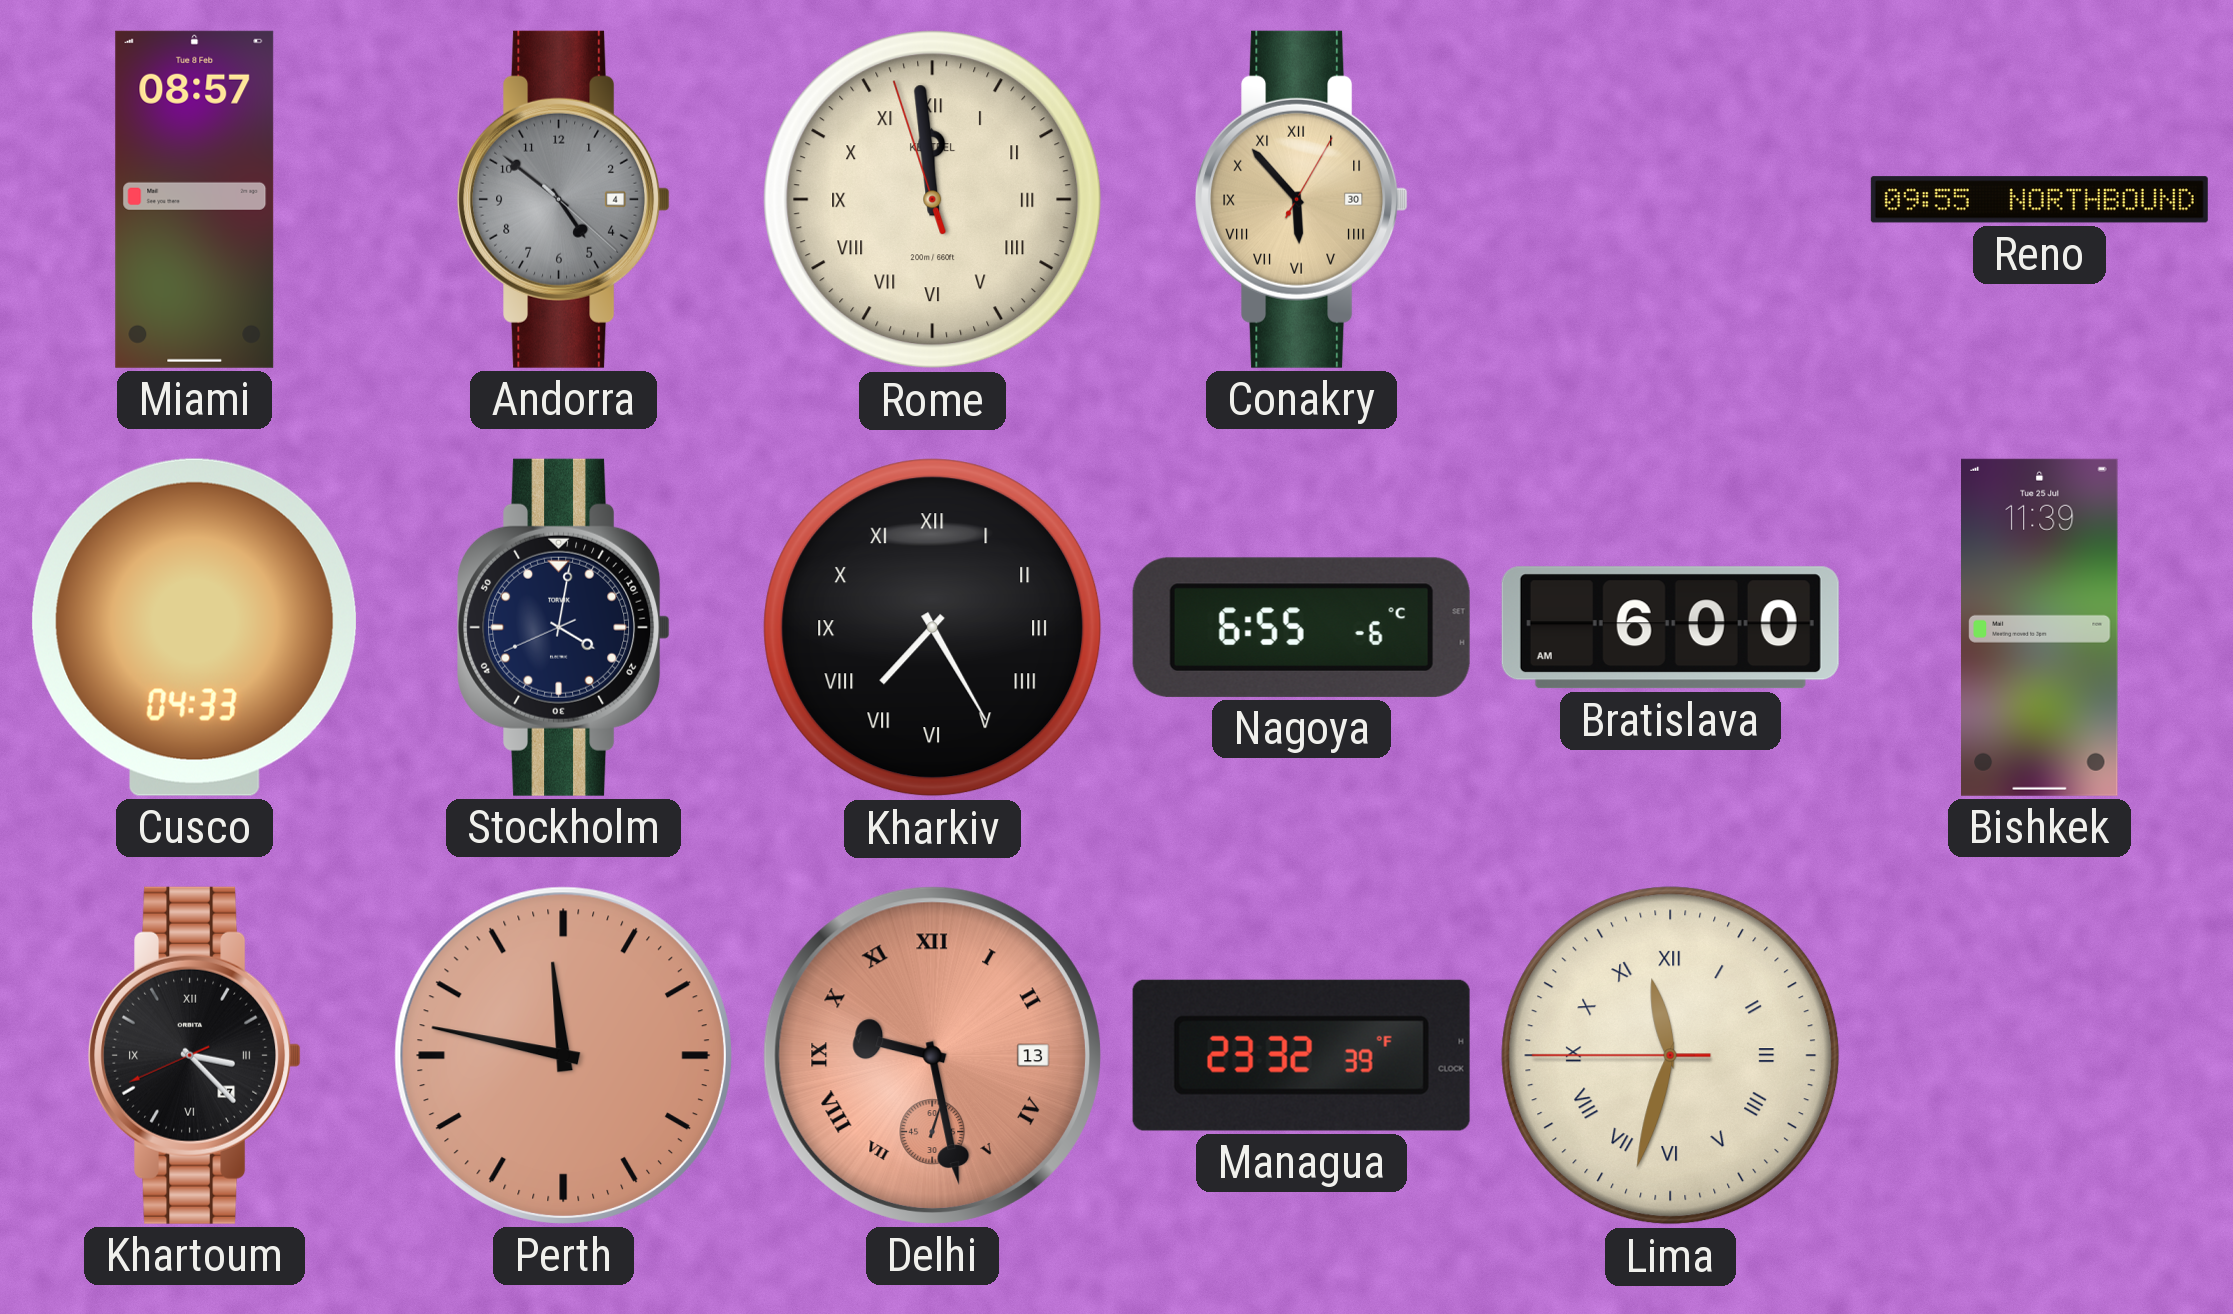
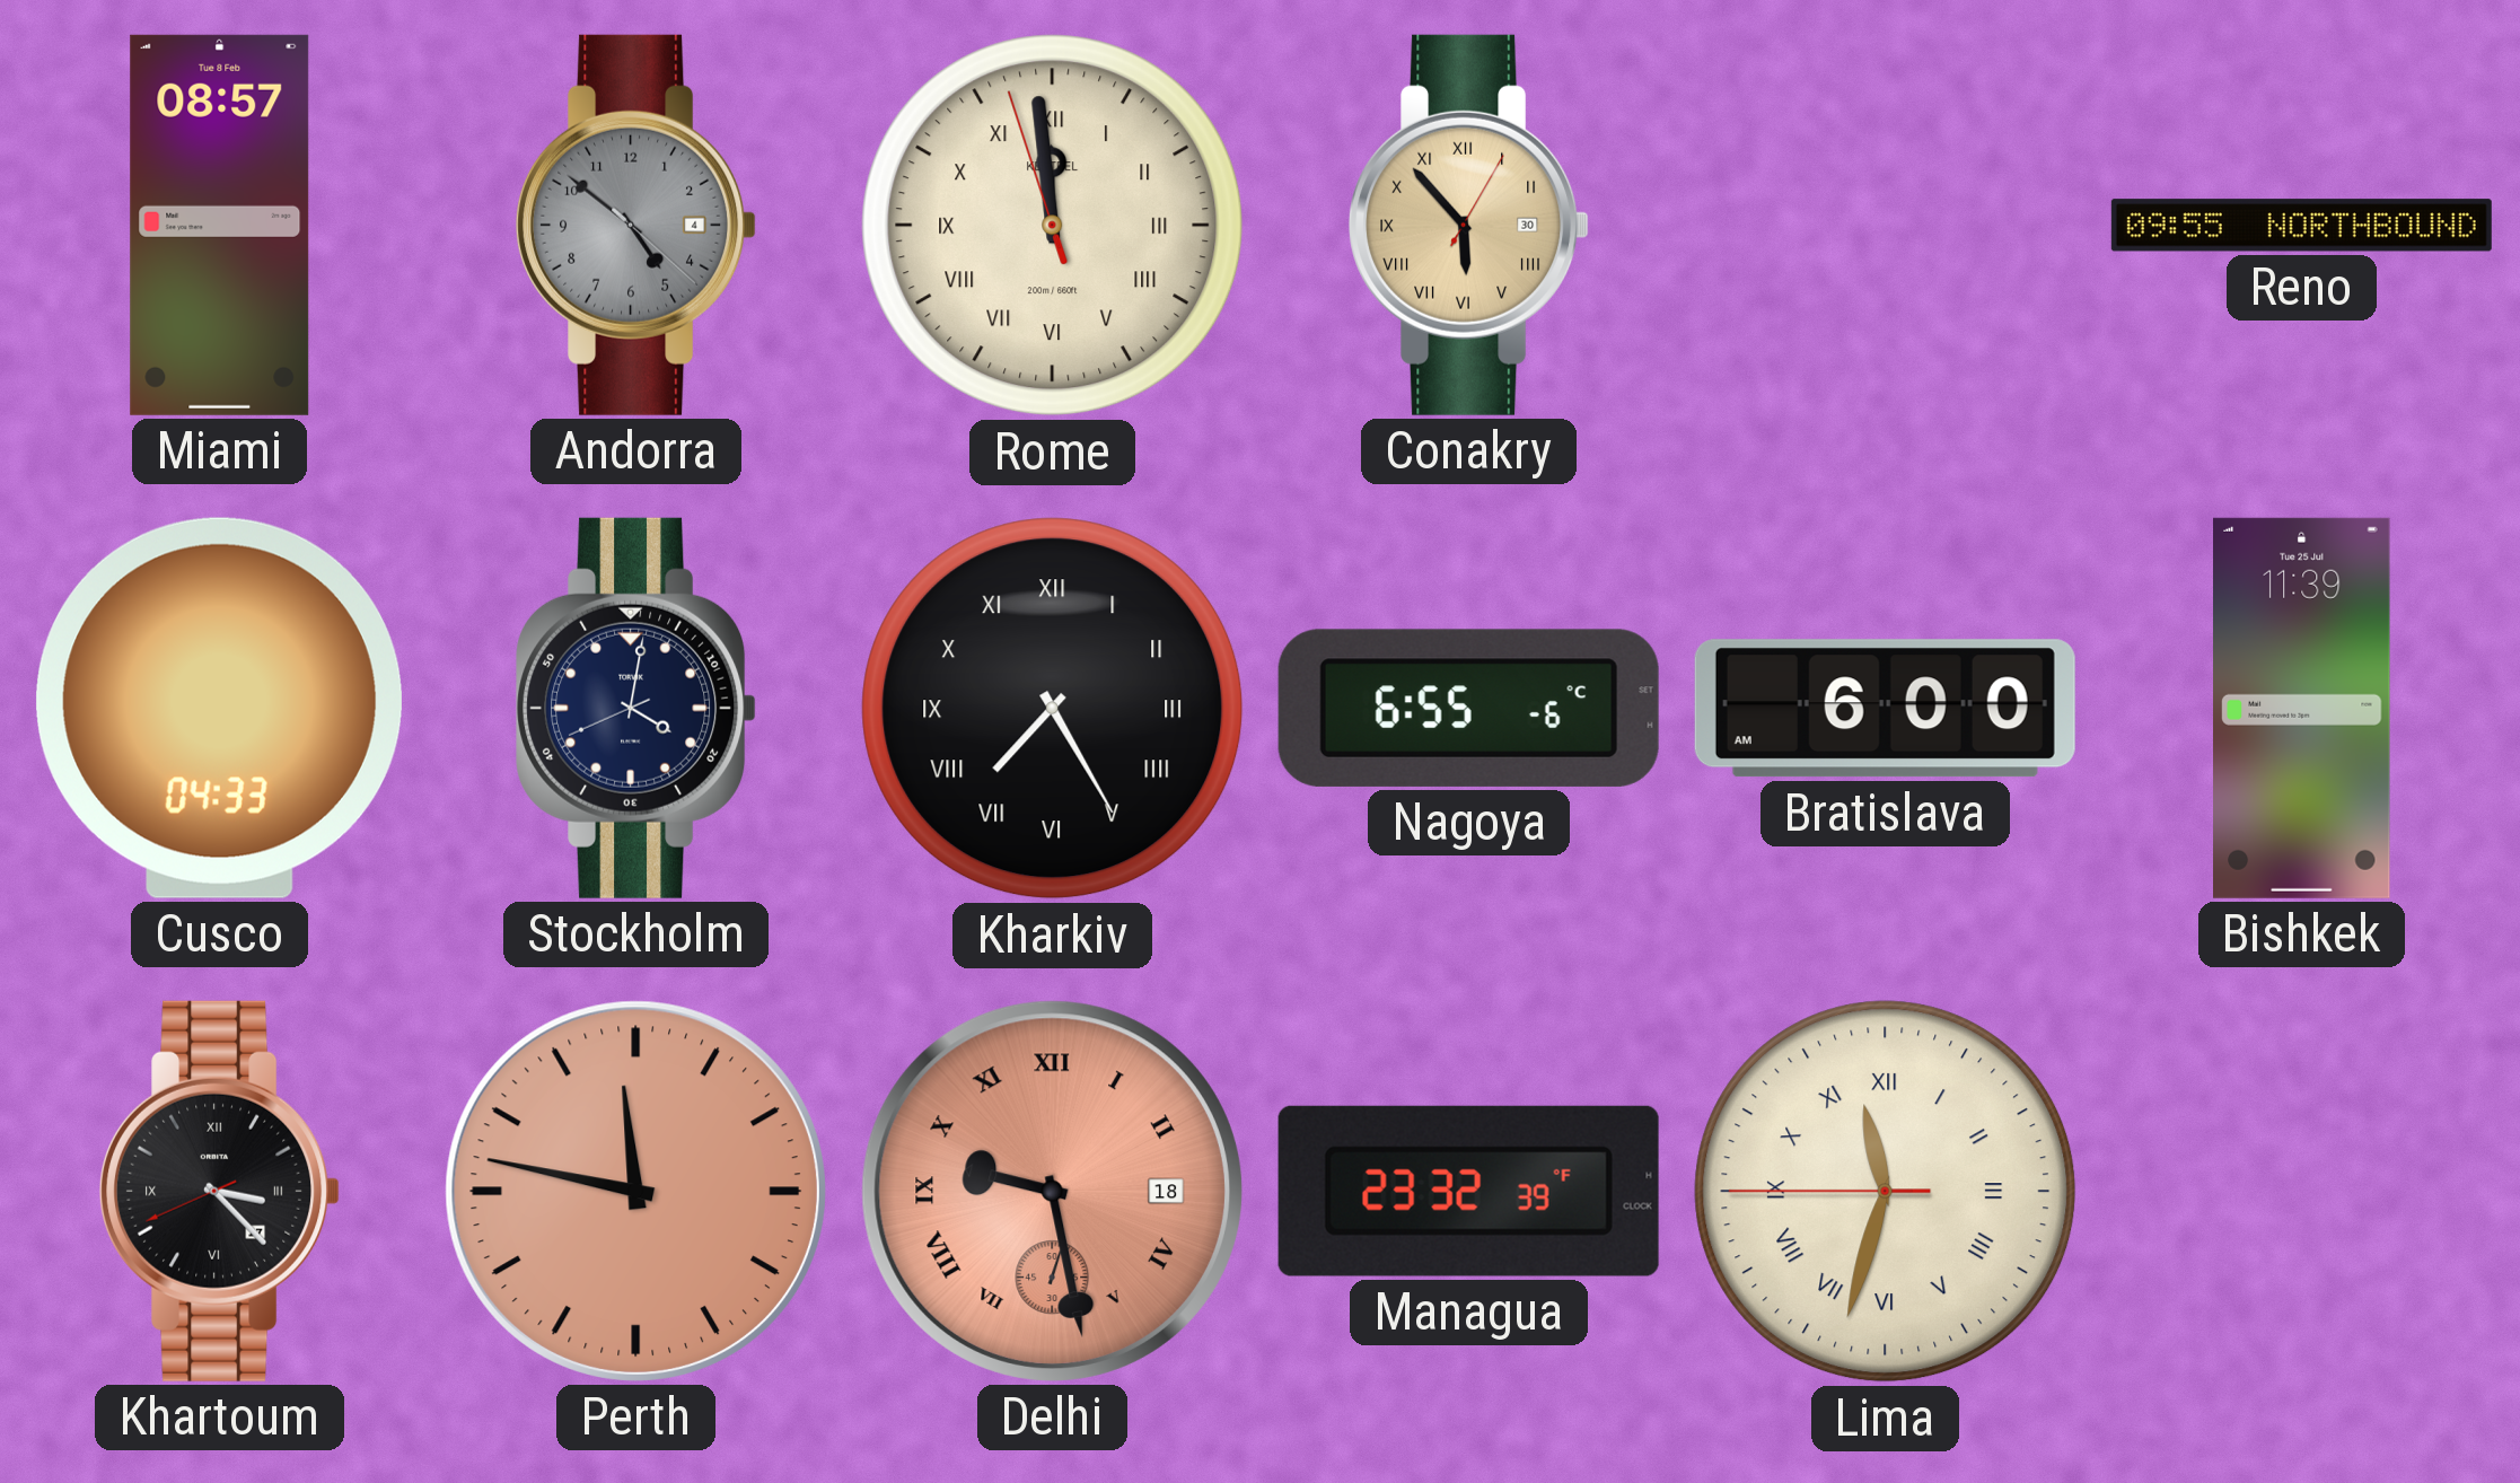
Delhi date: 13 -> 18
